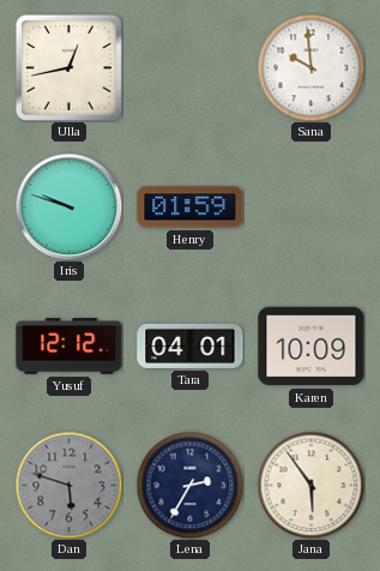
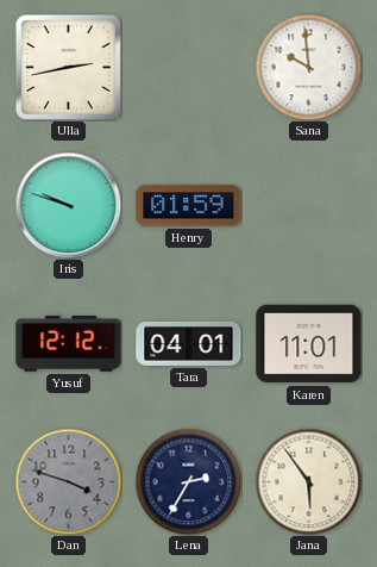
Ulla: 12:43 -> 2:43
Karen: 10:09 -> 11:01
Dan: 5:48 -> 3:48
